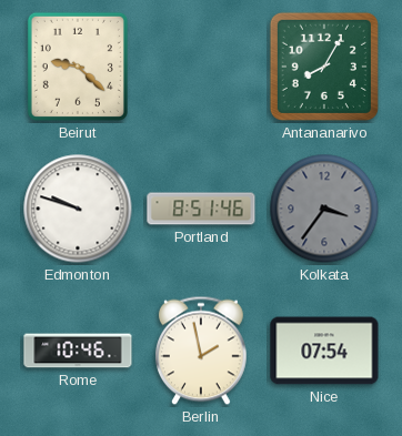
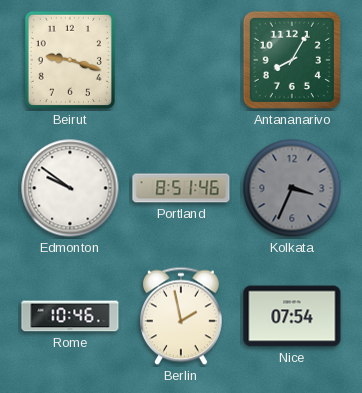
Beirut: 9:22 -> 9:18
Edmonton: 9:48 -> 9:51
Kolkata: 3:36 -> 3:34
